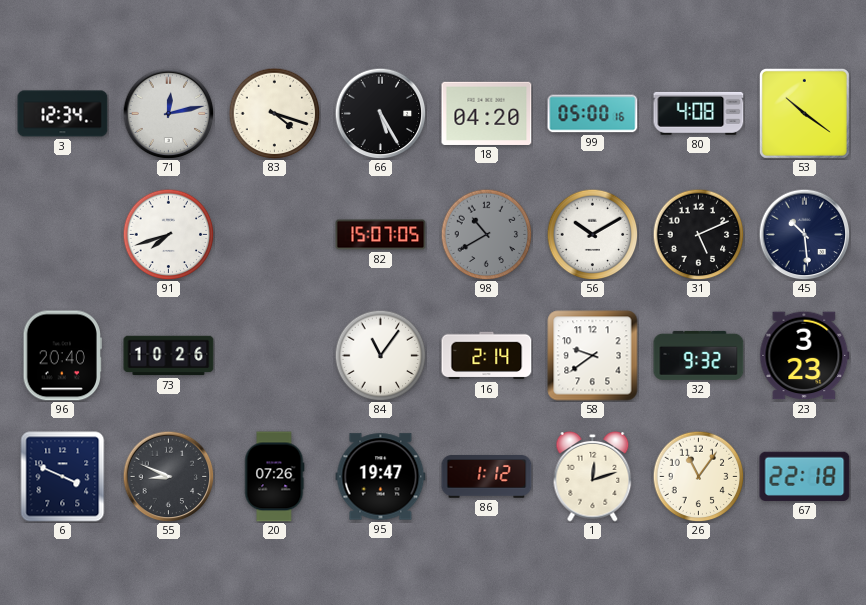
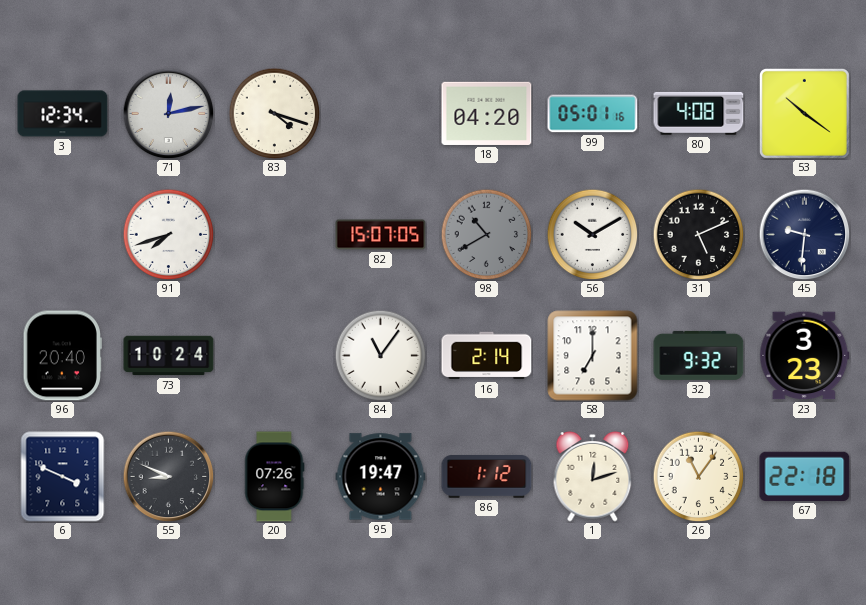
66: 5:25 -> none
99: 05:00 -> 05:01
45: 10:29 -> 9:31
73: 10:26 -> 10:24
58: 9:39 -> 7:00
